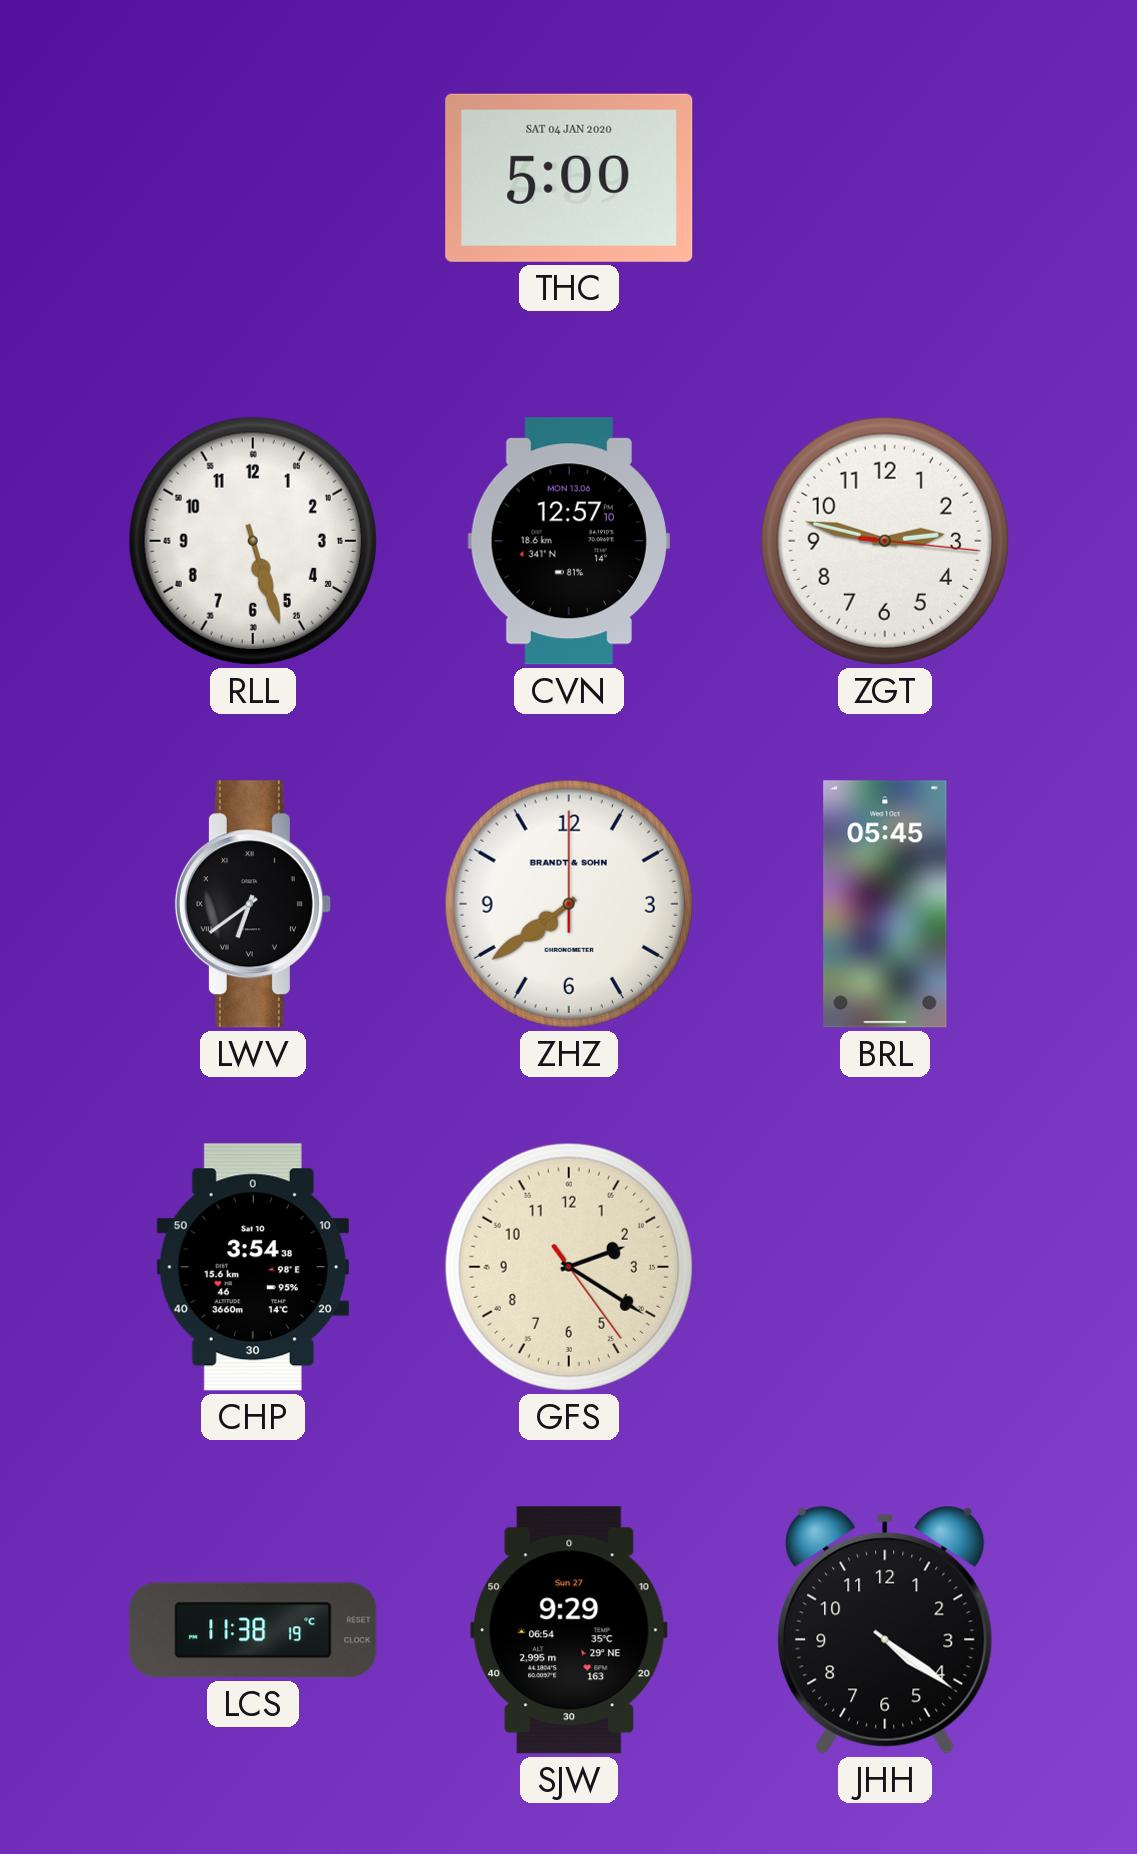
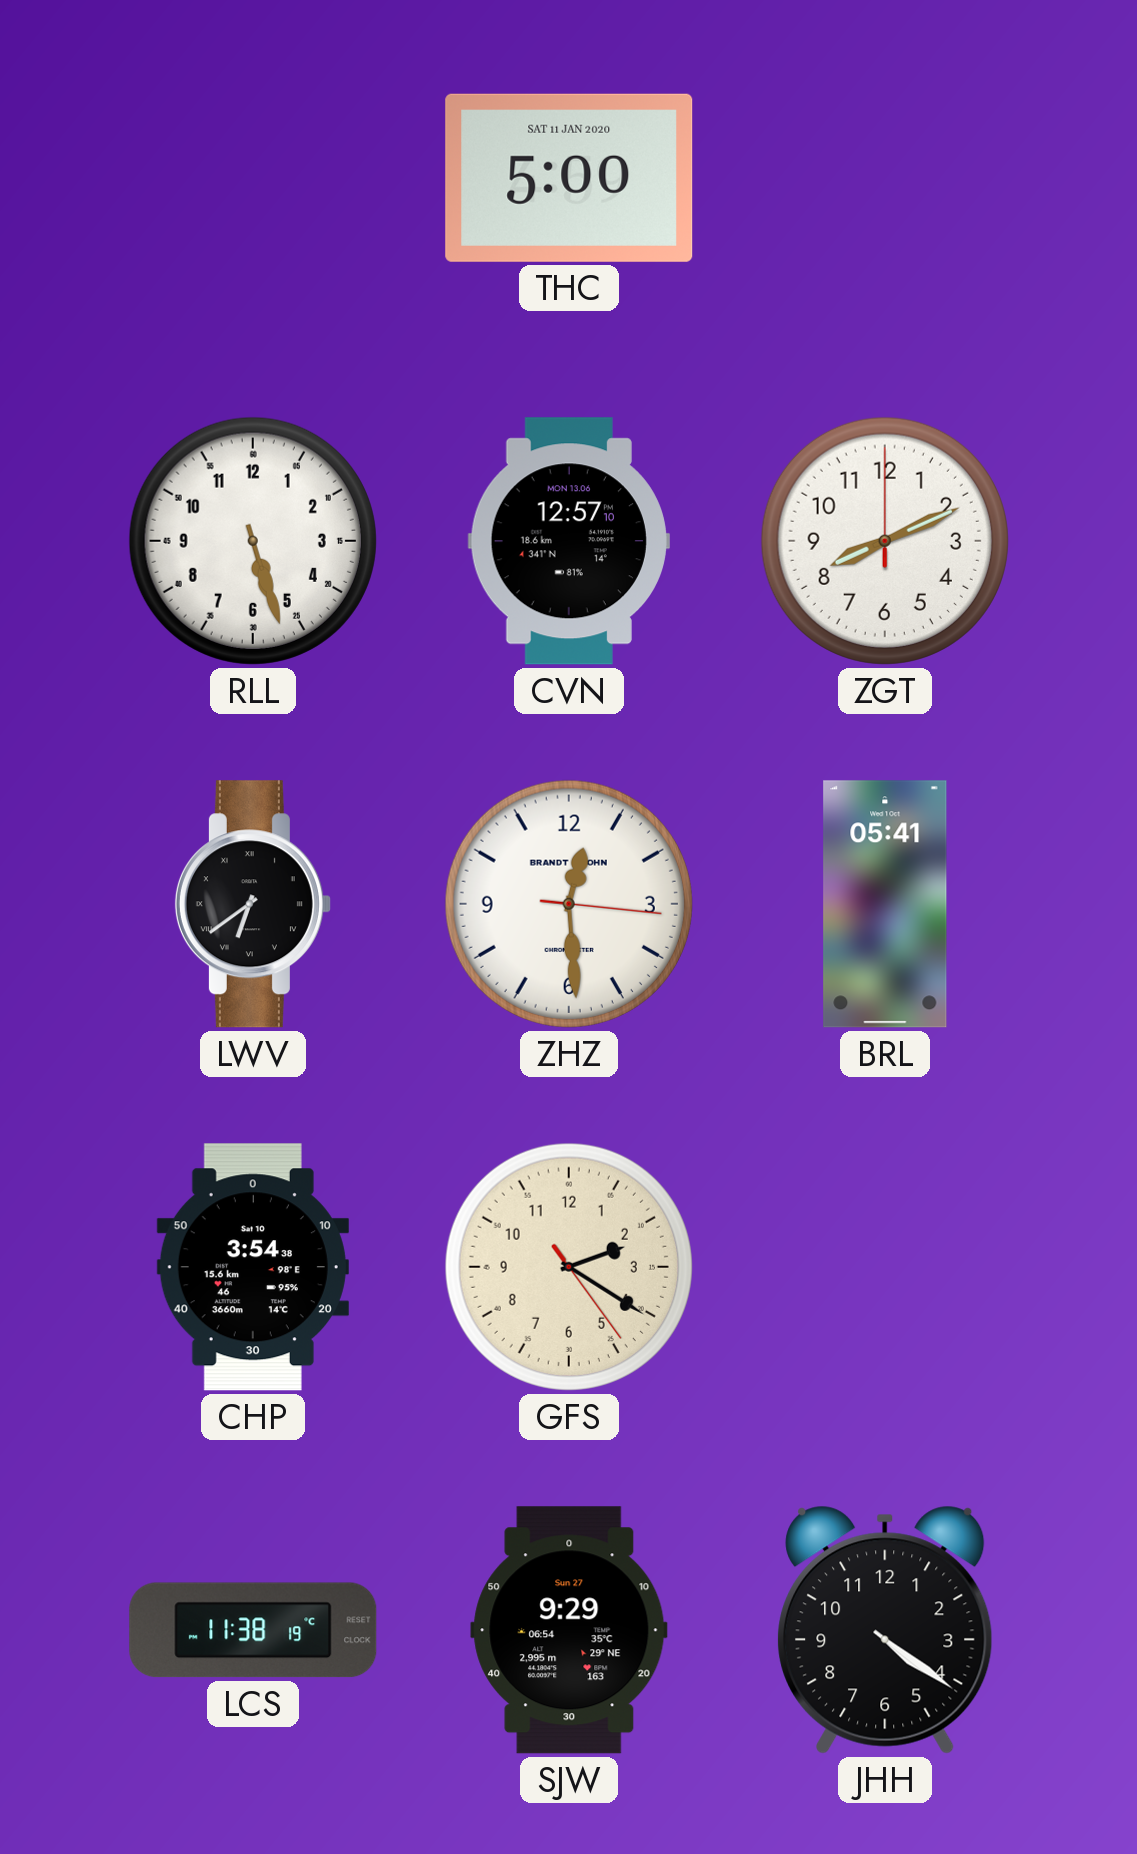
THC date: SAT 04 JAN 2020 -> SAT 11 JAN 2020
ZGT: 2:47 -> 8:11
ZHZ: 7:39 -> 12:29
BRL: 05:45 -> 05:41
